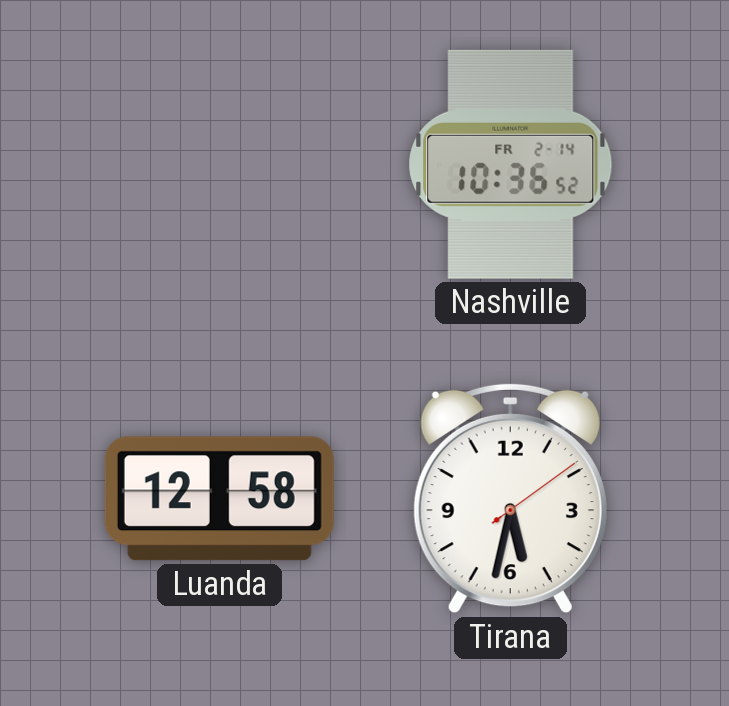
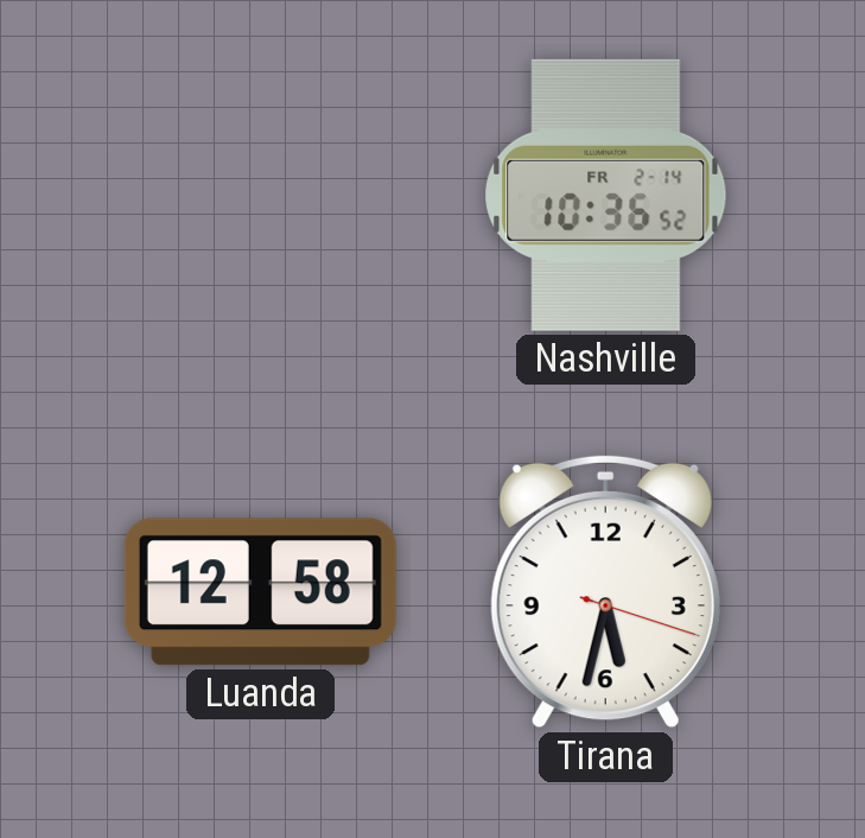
Tirana: 5:32:09 -> 5:32:18
